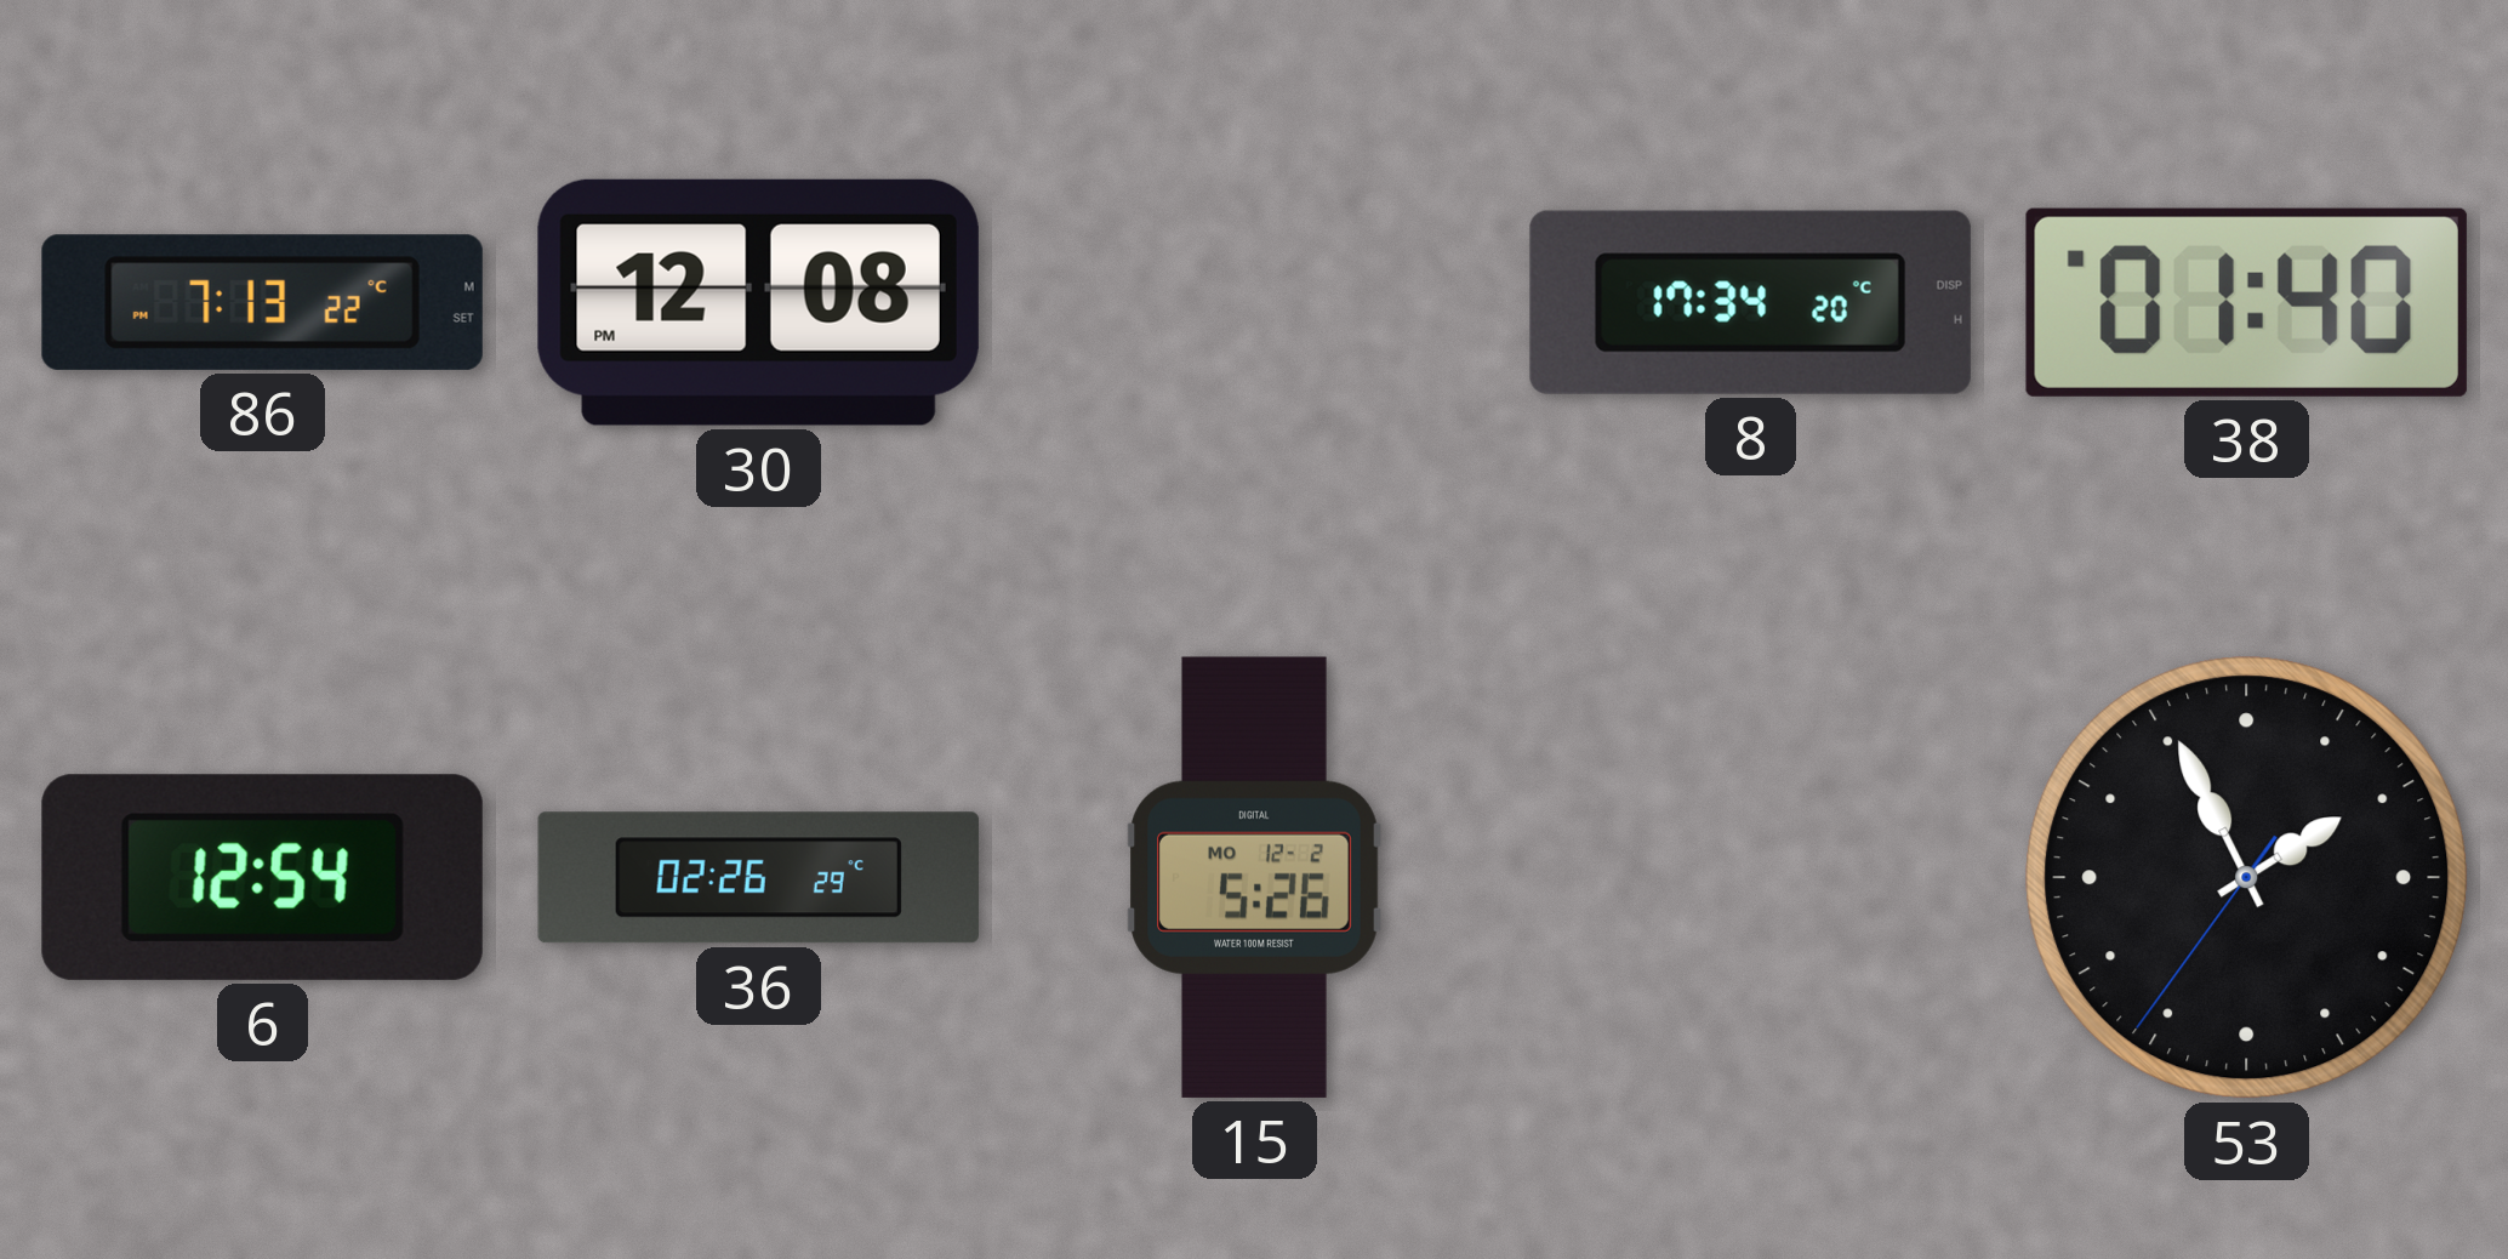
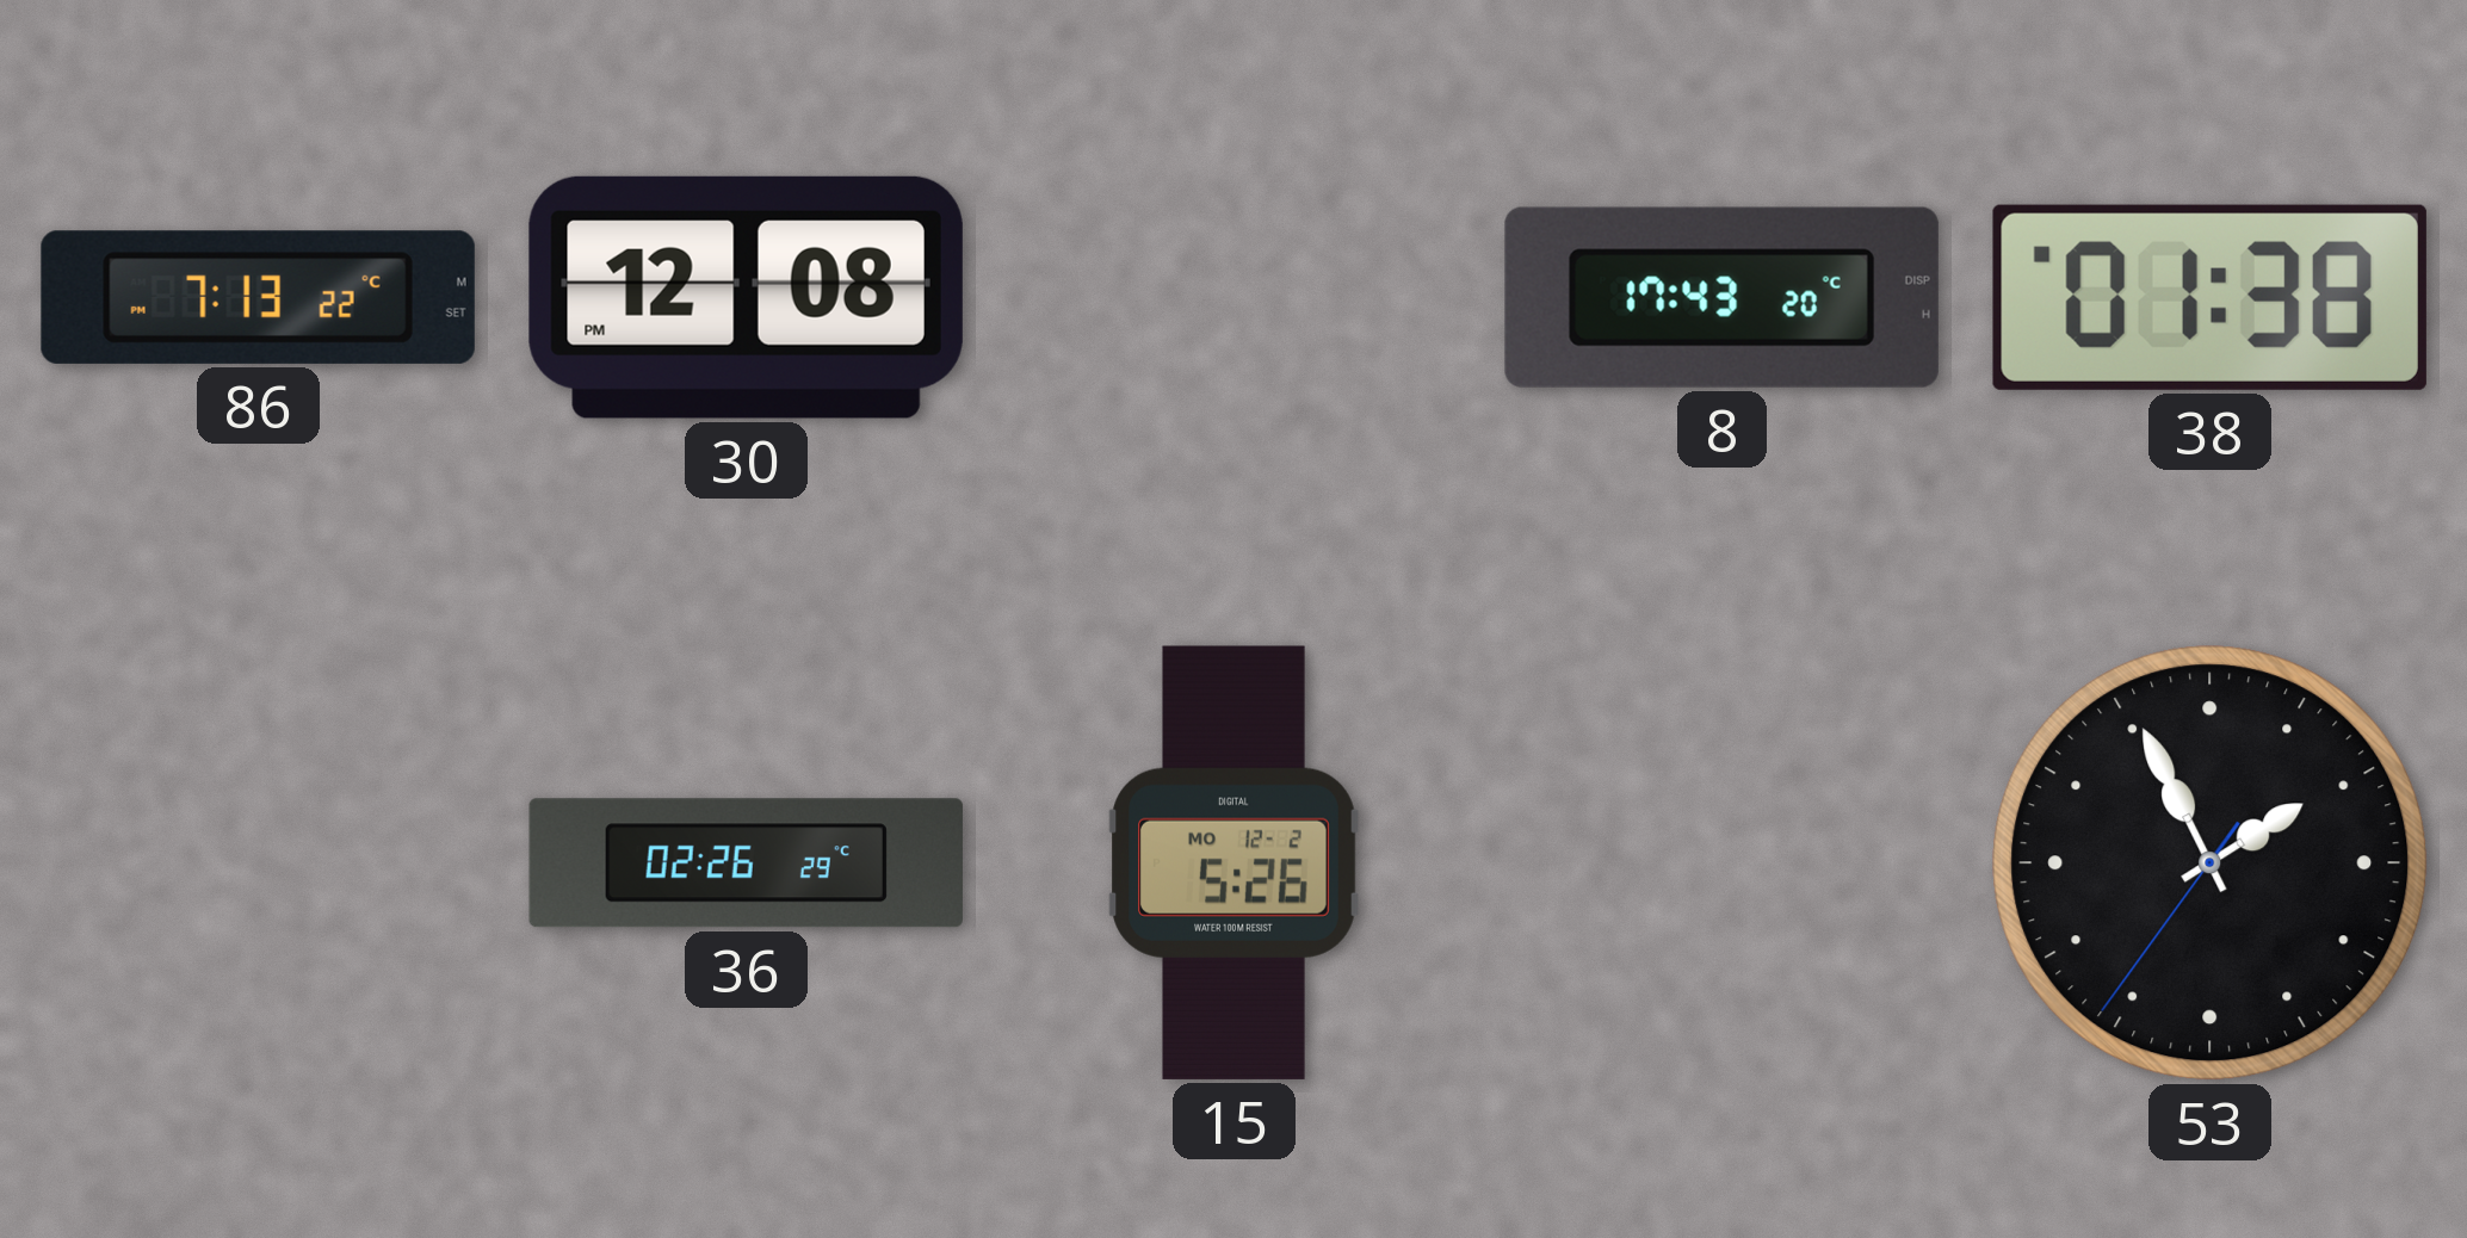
8: 17:34 -> 17:43
38: 01:40 -> 01:38
6: 12:54 -> none
